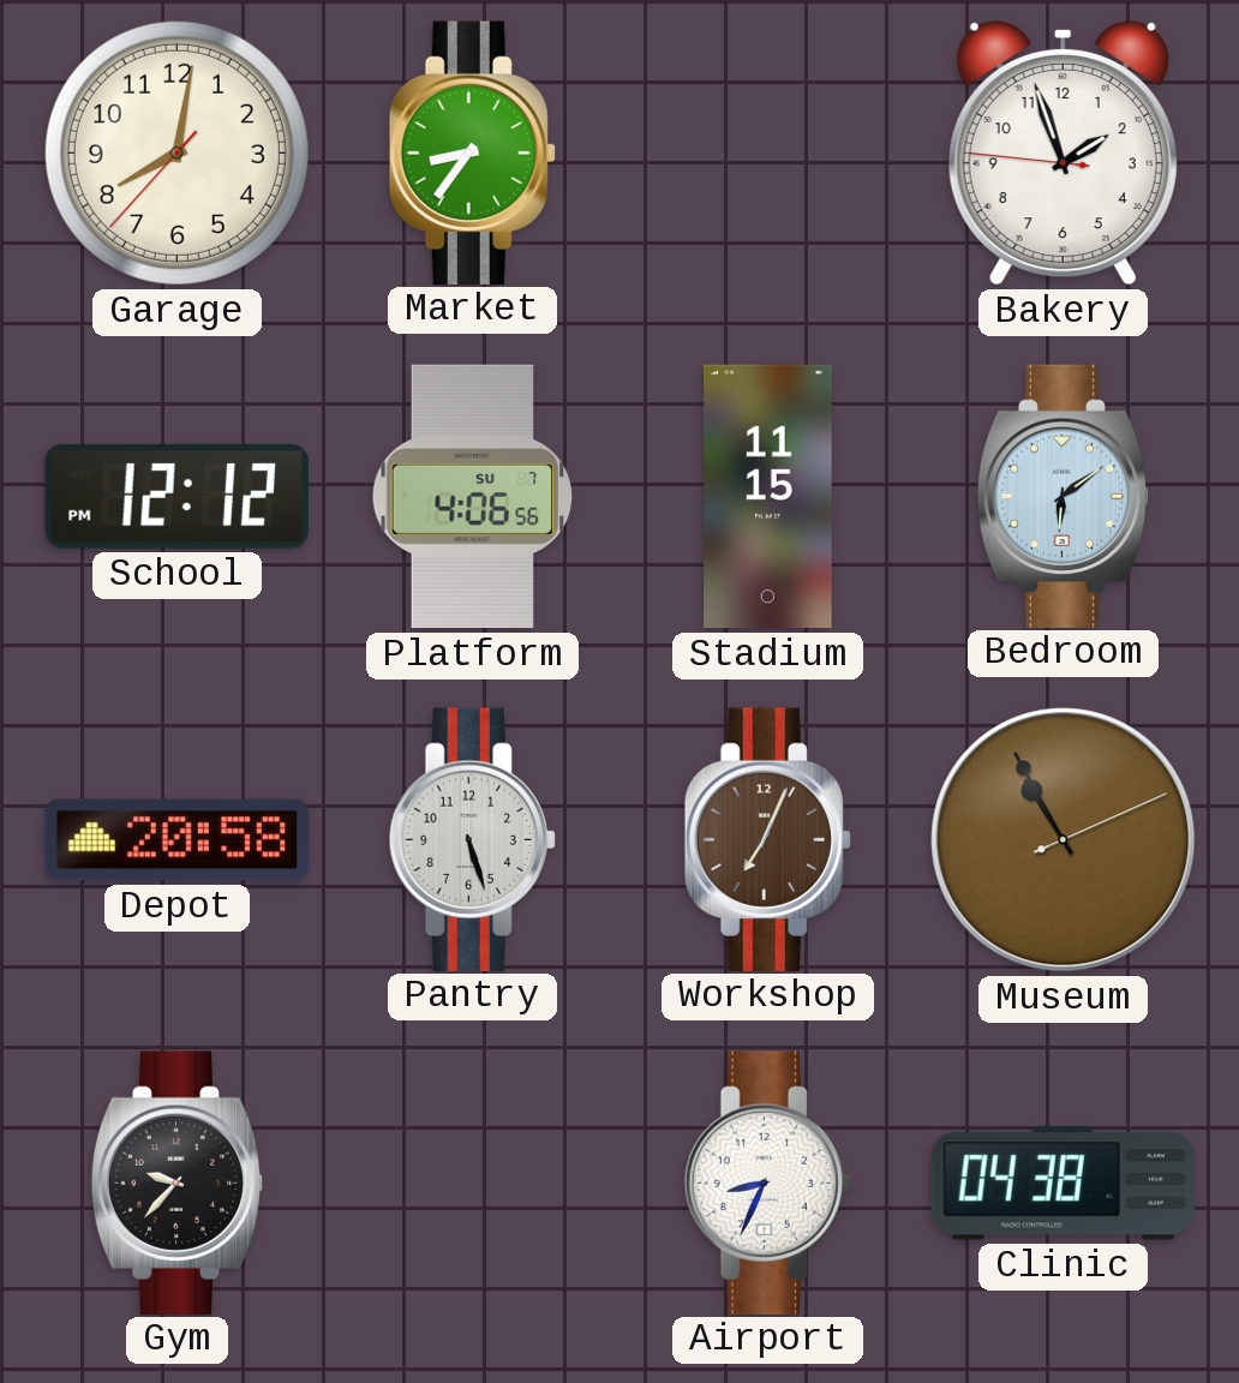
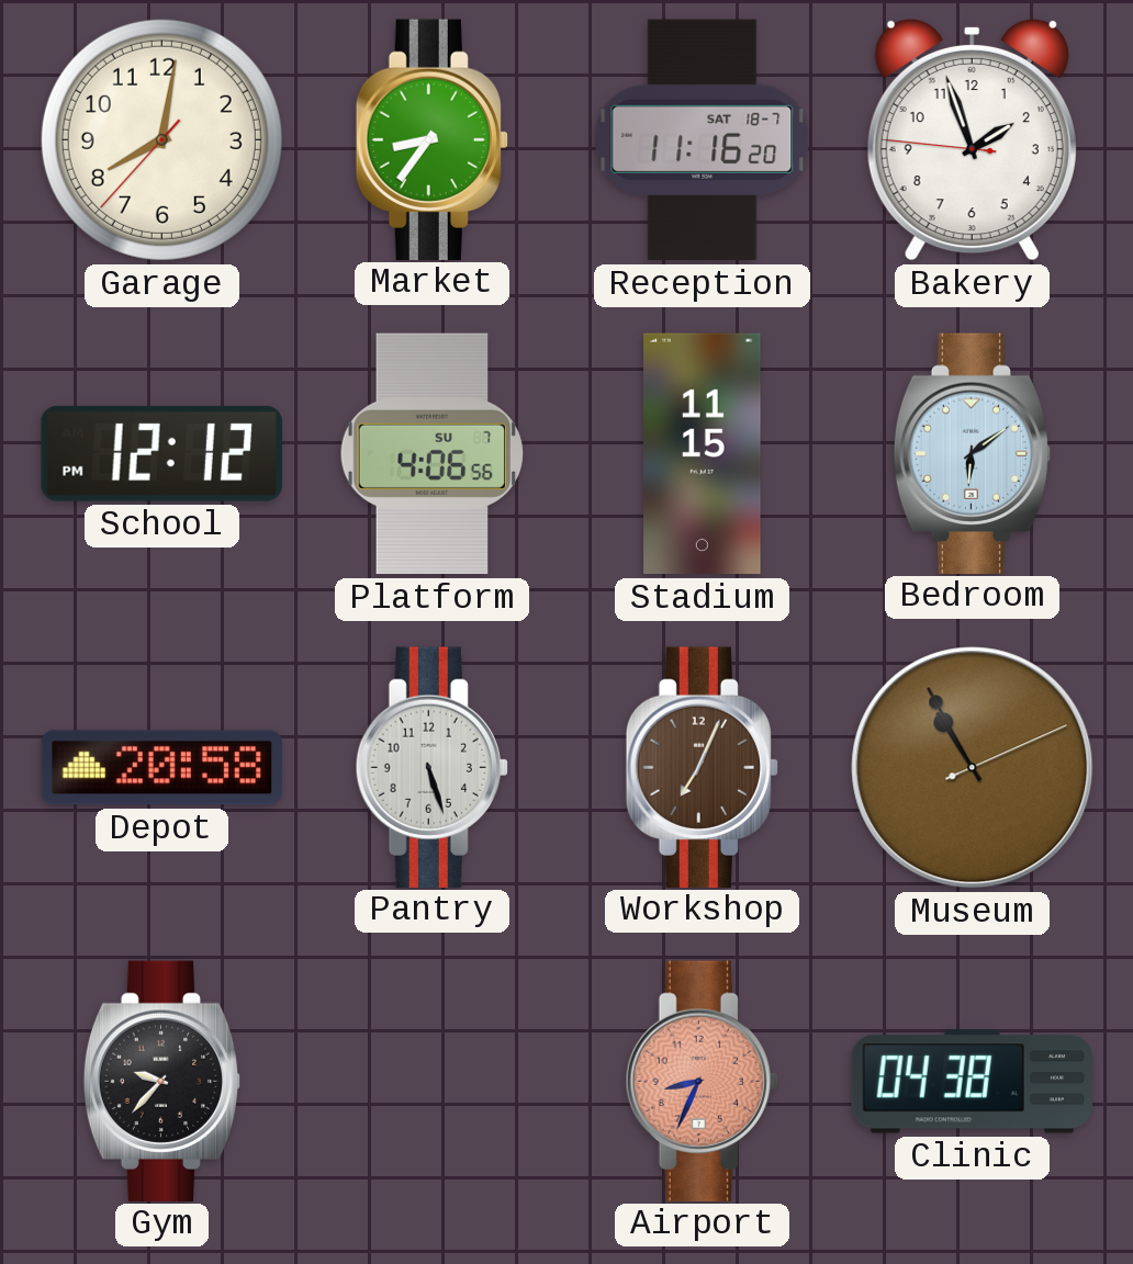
Reception: none -> 11:16
Airport dial: white -> salmon
